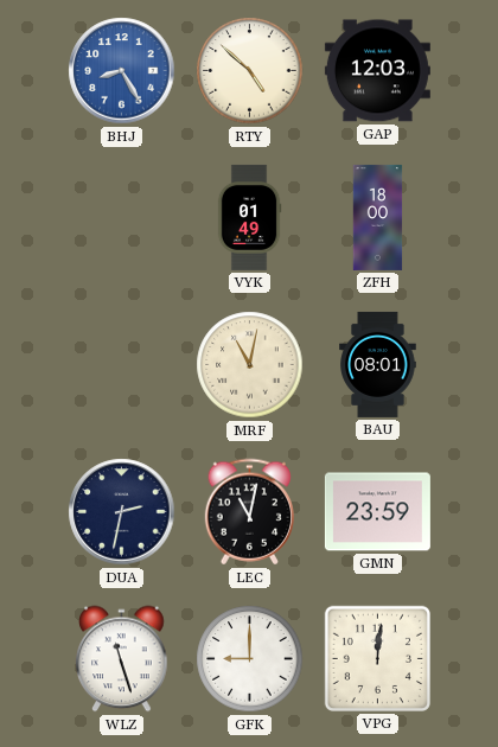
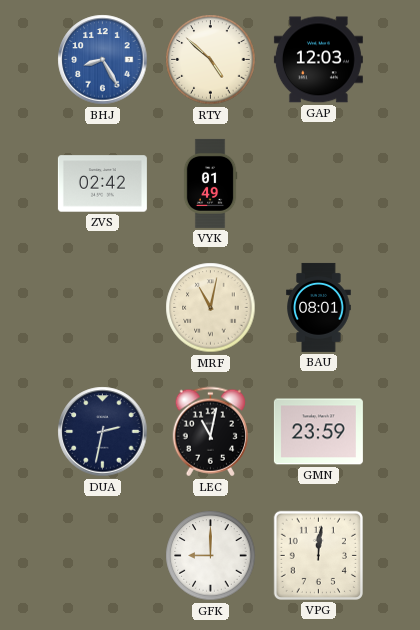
ZVS: none -> 02:42
ZFH: 18:00 -> none
WLZ: 11:27 -> none
